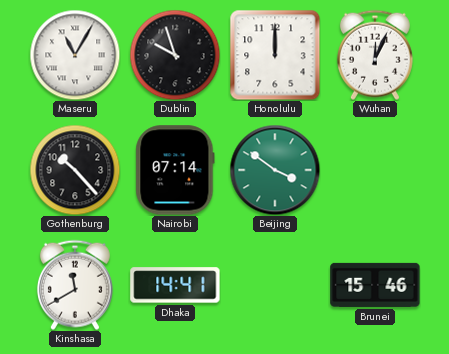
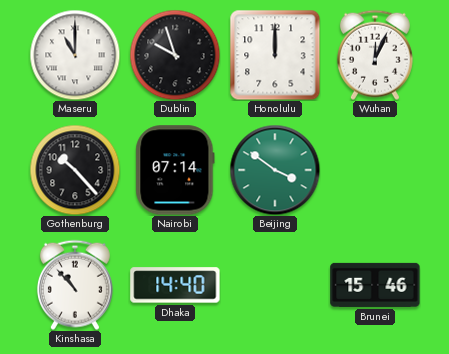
Maseru: 11:05 -> 11:00
Kinshasa: 11:40 -> 10:53
Dhaka: 14:41 -> 14:40
